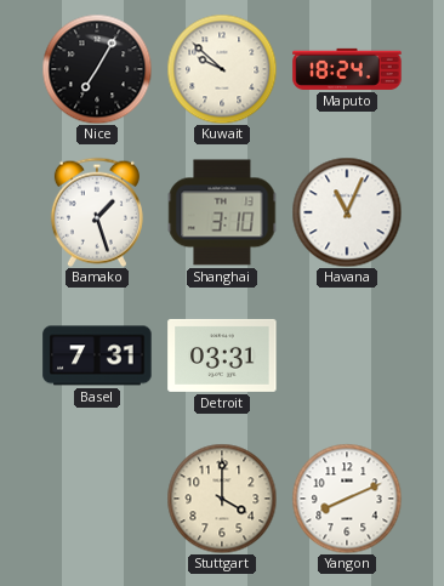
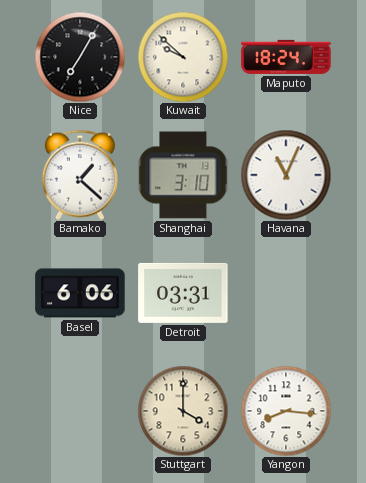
Bamako: 1:27 -> 1:22
Basel: 7:31 -> 6:06
Yangon: 8:11 -> 8:16
